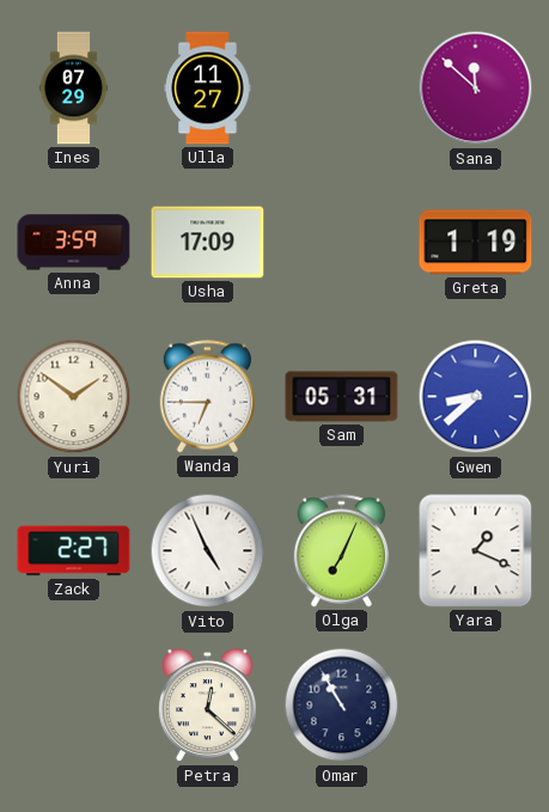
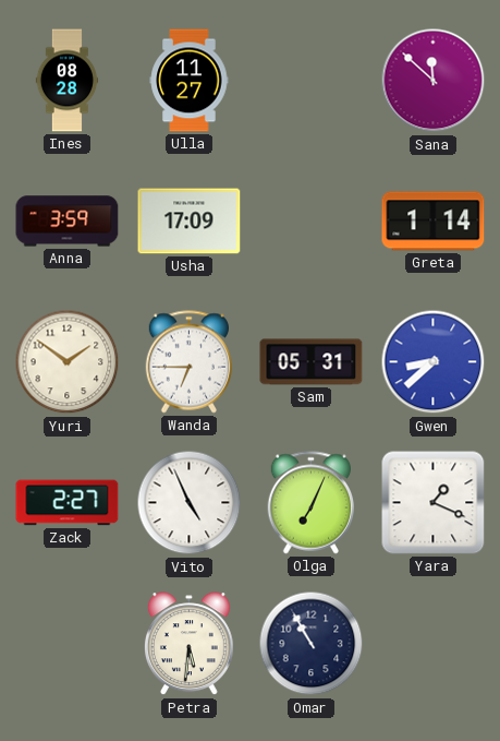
Ines: 07:29 -> 08:28
Greta: 1:19 -> 1:14
Petra: 12:22 -> 5:31
